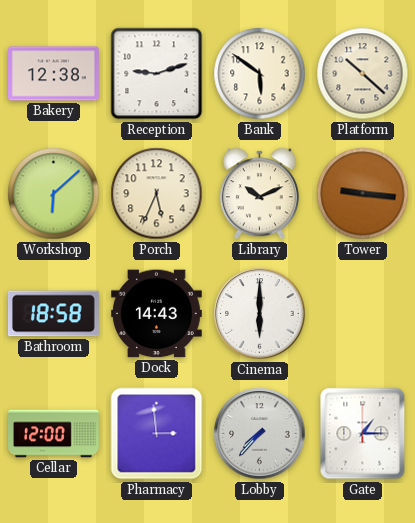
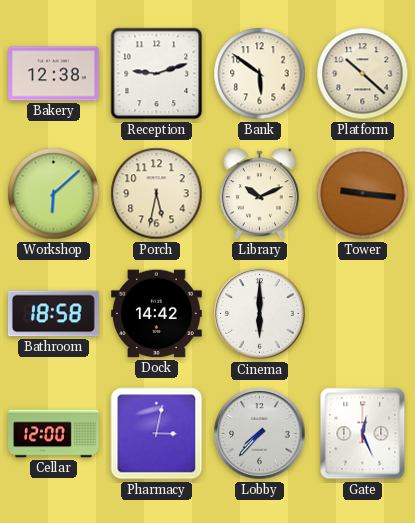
Porch: 5:34 -> 5:32
Dock: 14:43 -> 14:42
Pharmacy: 2:59 -> 3:02
Gate: 1:15 -> 12:26
